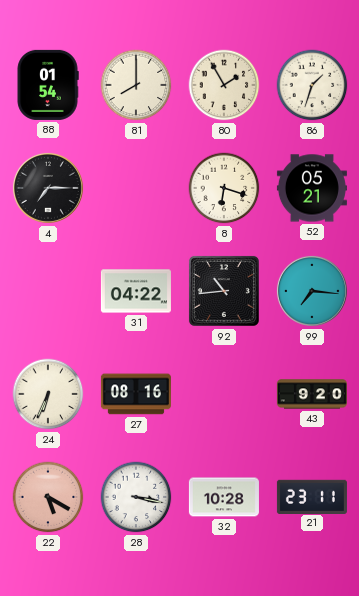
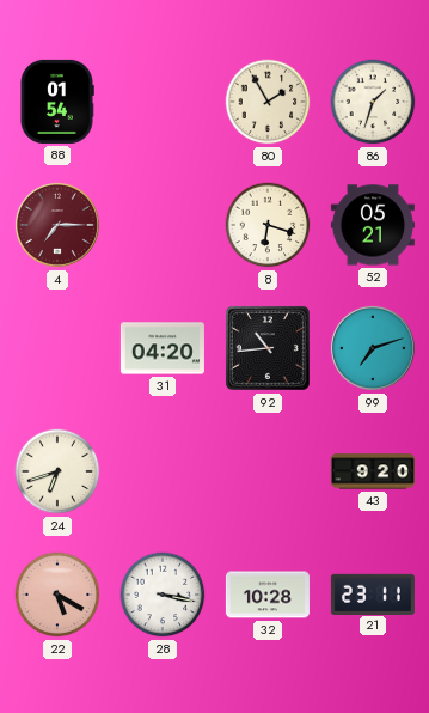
81: 8:00 -> none
4 dial: black -> burgundy
31: 04:22 -> 04:20
99: 7:16 -> 7:12
24: 6:34 -> 6:42
27: 08:16 -> none
